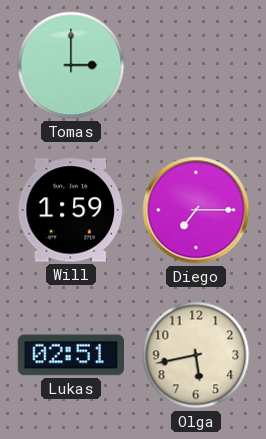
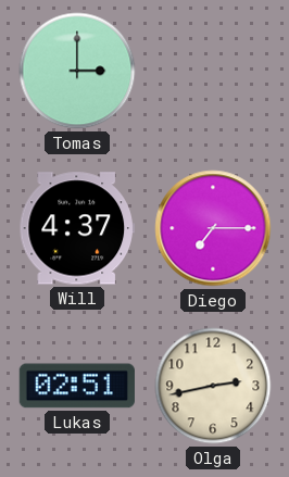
Will: 1:59 -> 4:37
Olga: 5:43 -> 2:43
